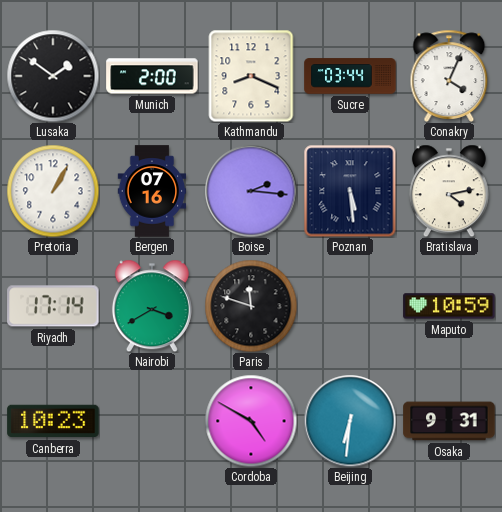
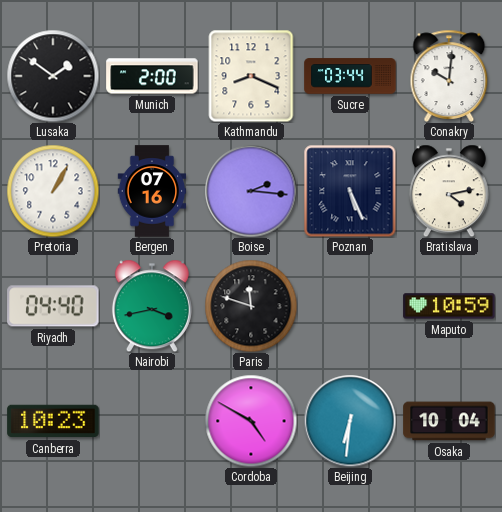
Conakry: 4:04 -> 10:01
Poznan: 5:29 -> 5:26
Riyadh: 17:14 -> 04:40
Nairobi: 3:40 -> 3:43
Osaka: 9:31 -> 10:04
